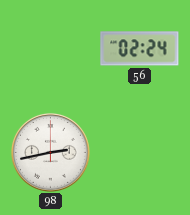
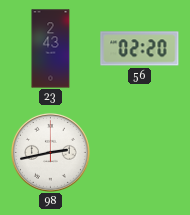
23: none -> 2:43
56: 02:24 -> 02:20
